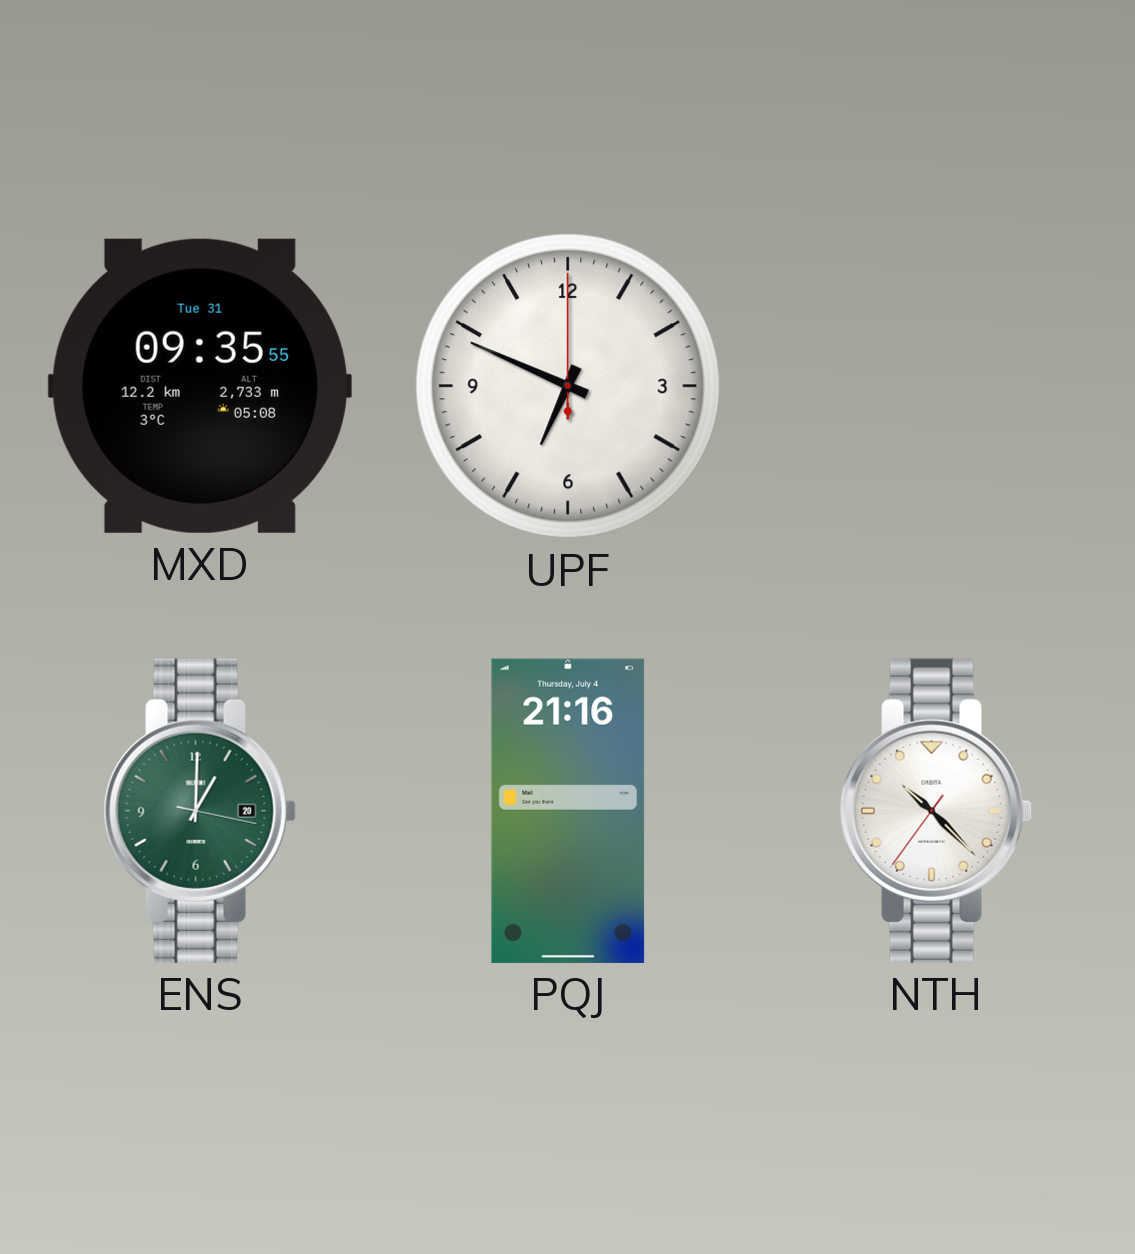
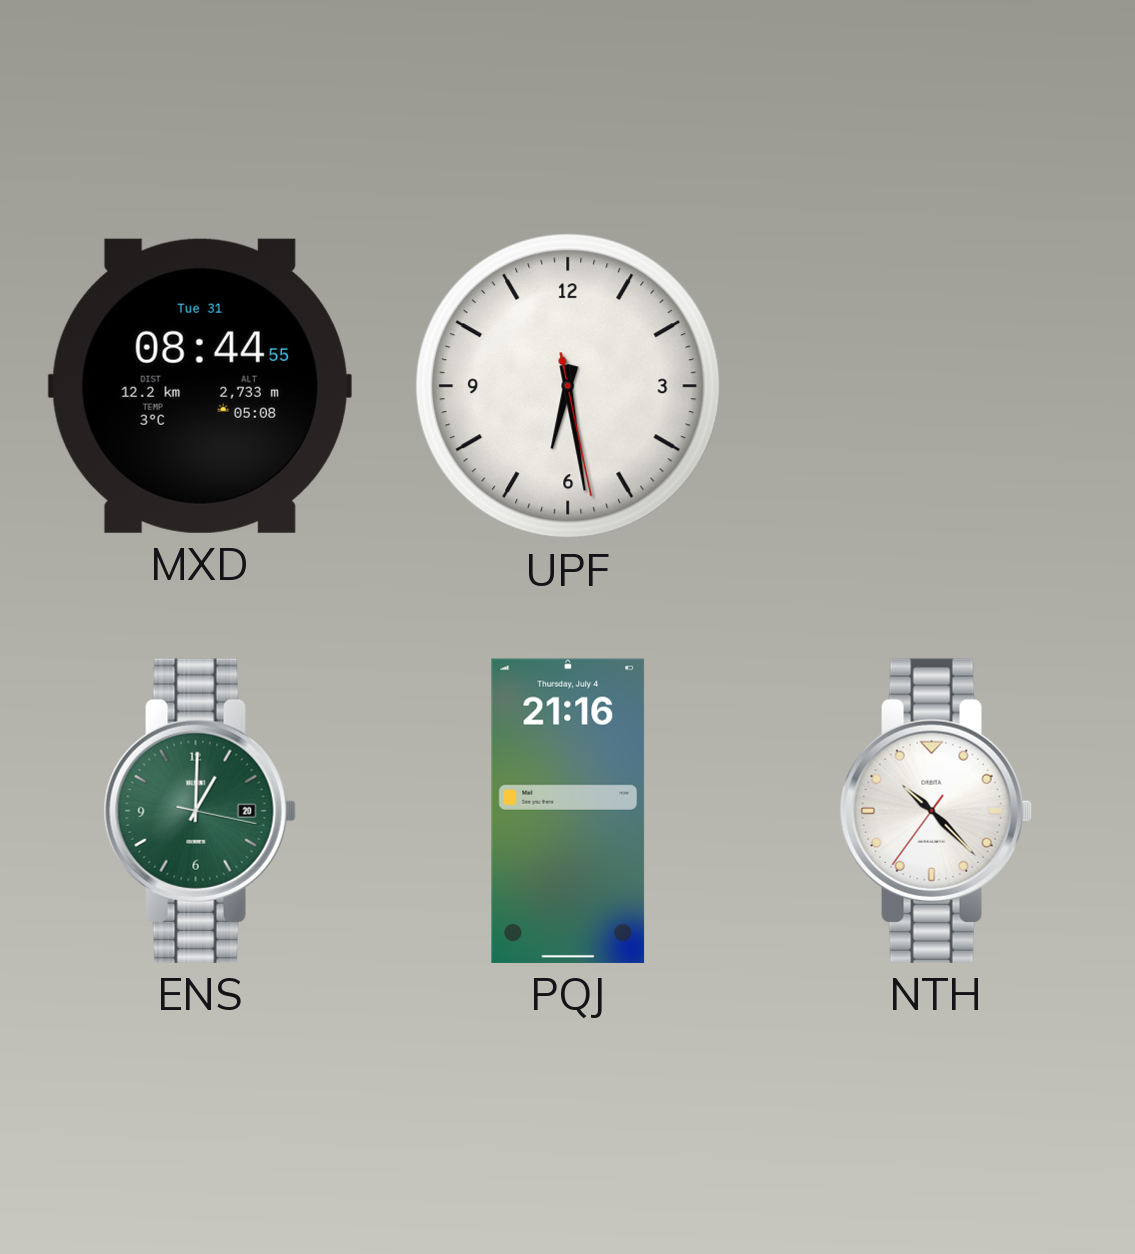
MXD: 09:35 -> 08:44
UPF: 6:49 -> 6:28
